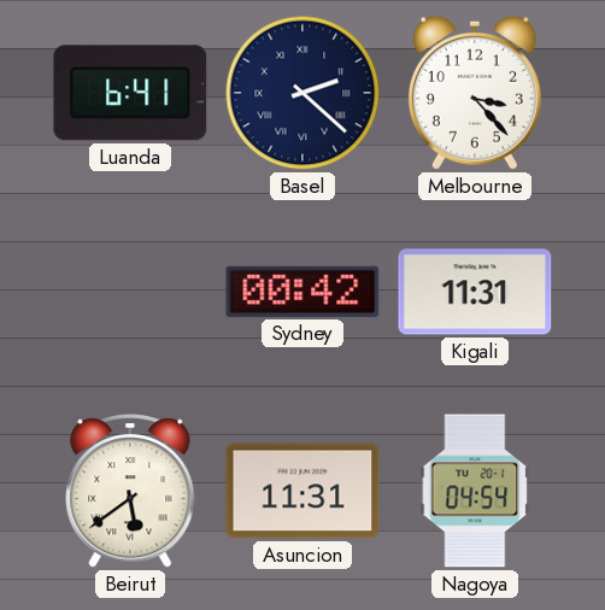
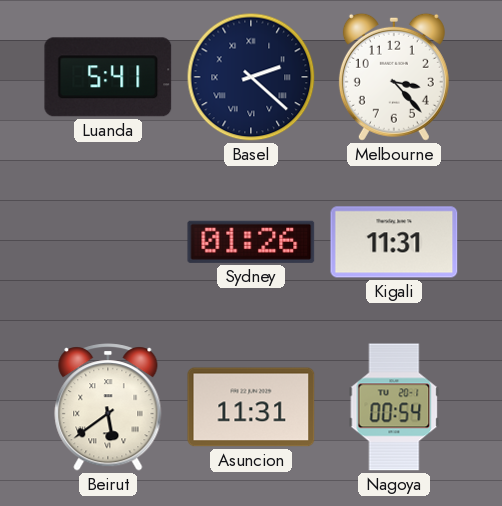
Luanda: 6:41 -> 5:41
Sydney: 00:42 -> 01:26
Nagoya: 04:54 -> 00:54
